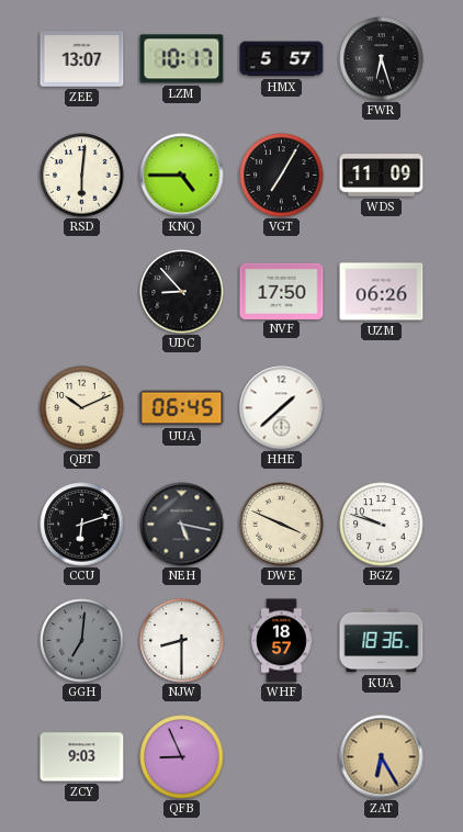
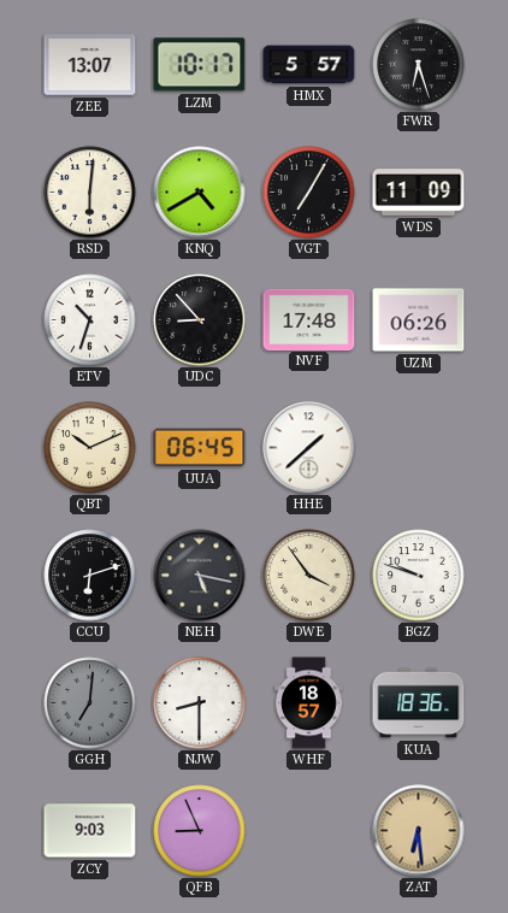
KNQ: 4:45 -> 4:40
ETV: none -> 10:33
NVF: 17:50 -> 17:48
DWE: 3:49 -> 3:54
ZAT: 6:25 -> 6:29
